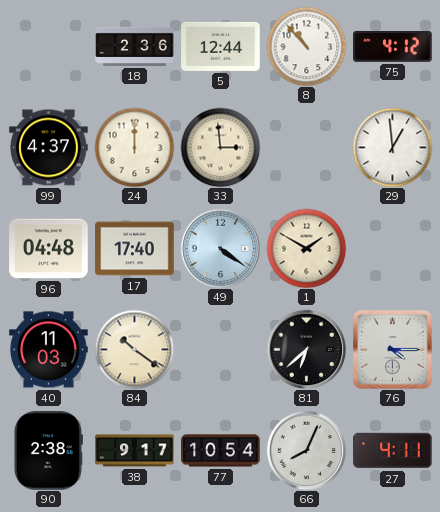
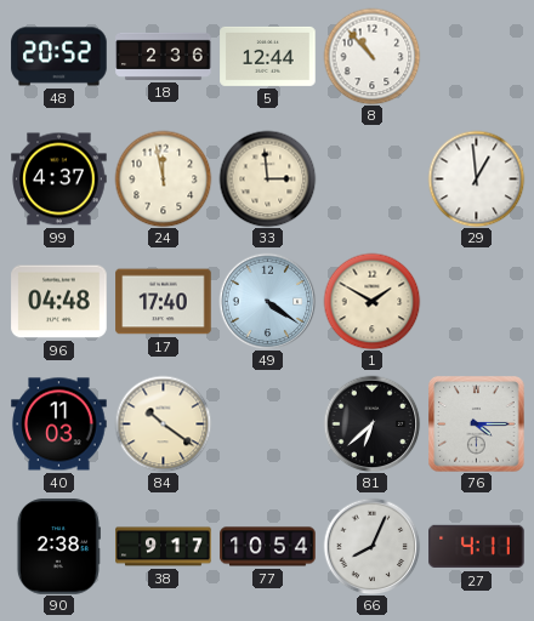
48: none -> 20:52
75: 4:12 -> none
24: 12:00 -> 11:58
